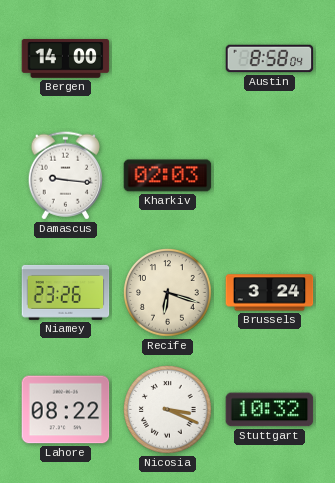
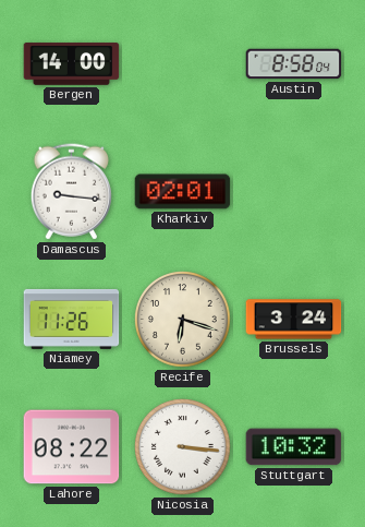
Kharkiv: 02:03 -> 02:01
Niamey: 23:26 -> 11:26
Nicosia: 3:19 -> 3:16
